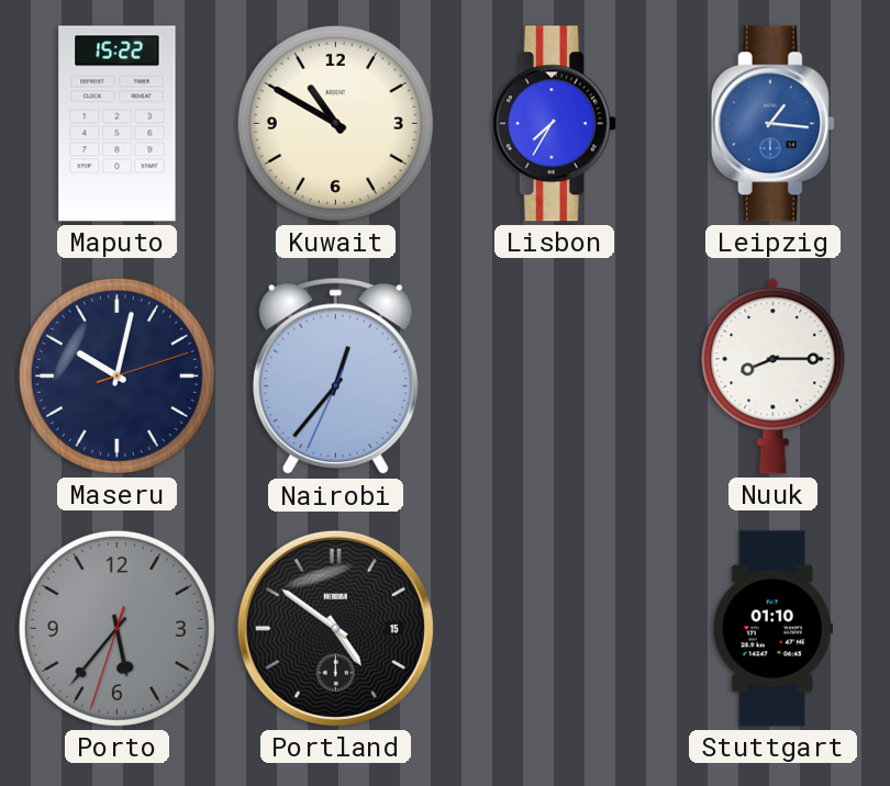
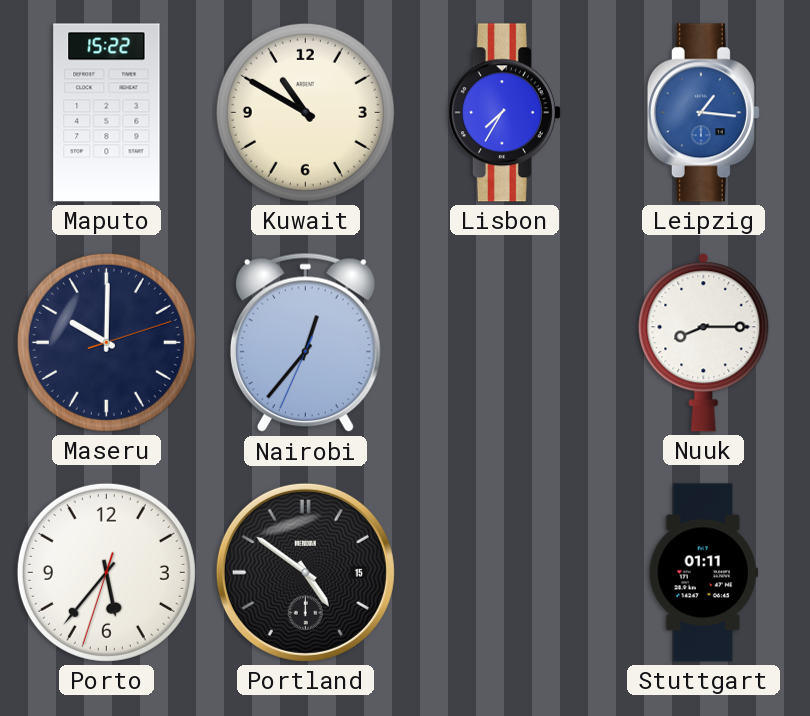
Maseru: 10:02 -> 10:00
Porto dial: grey -> white
Stuttgart: 01:10 -> 01:11
